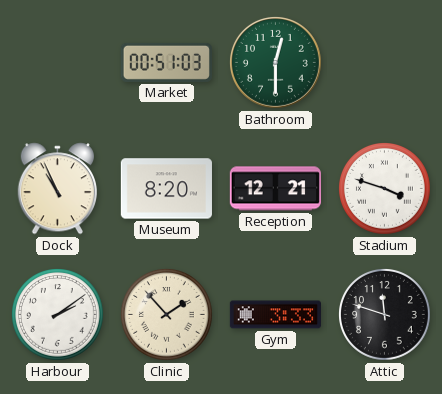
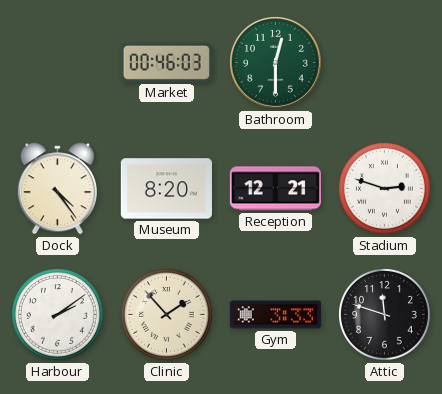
Market: 00:51 -> 00:46
Dock: 10:56 -> 4:24
Stadium: 3:48 -> 2:48
